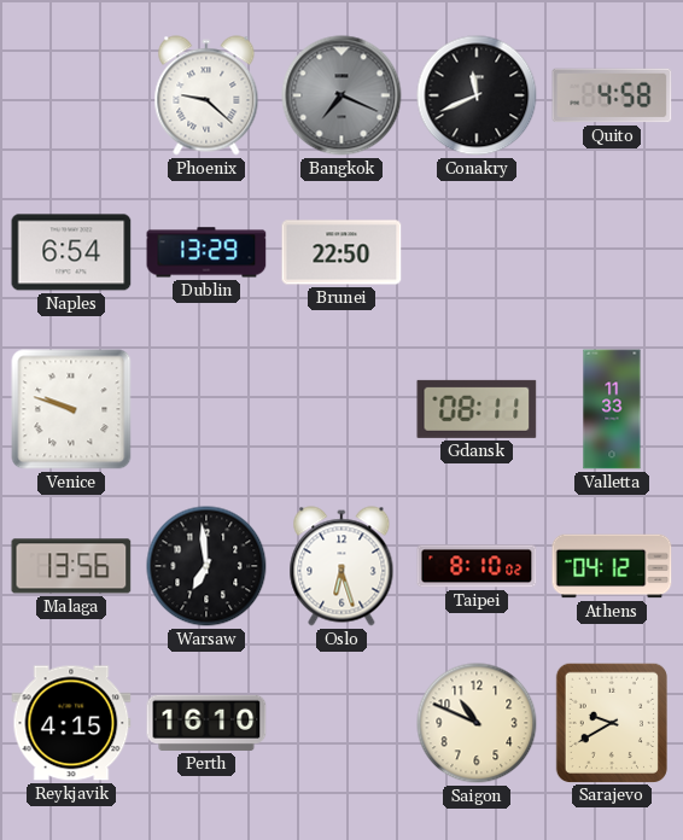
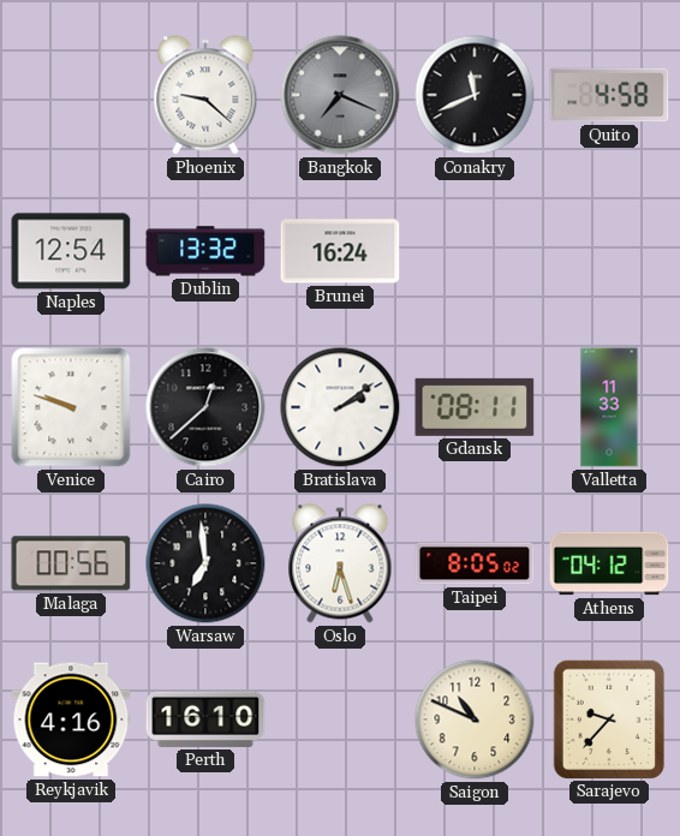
Naples: 6:54 -> 12:54
Dublin: 13:29 -> 13:32
Brunei: 22:50 -> 16:24
Cairo: none -> 12:38
Bratislava: none -> 2:09
Malaga: 13:56 -> 00:56
Taipei: 8:10 -> 8:05
Reykjavik: 4:15 -> 4:16
Sarajevo: 9:40 -> 9:37
